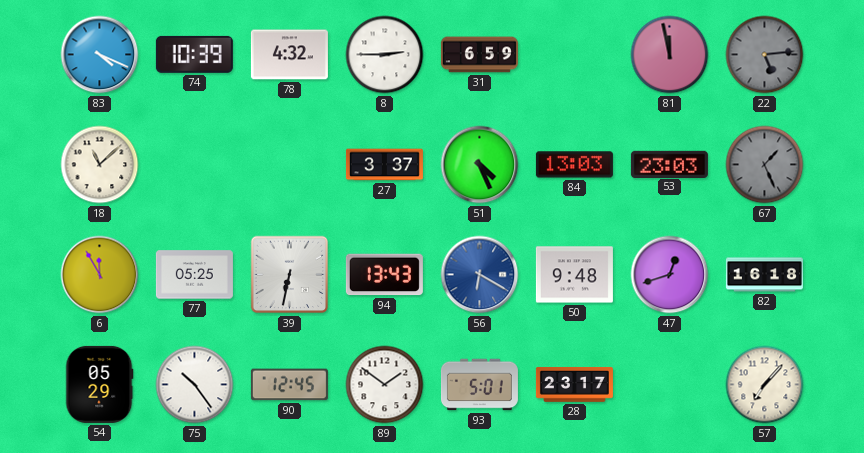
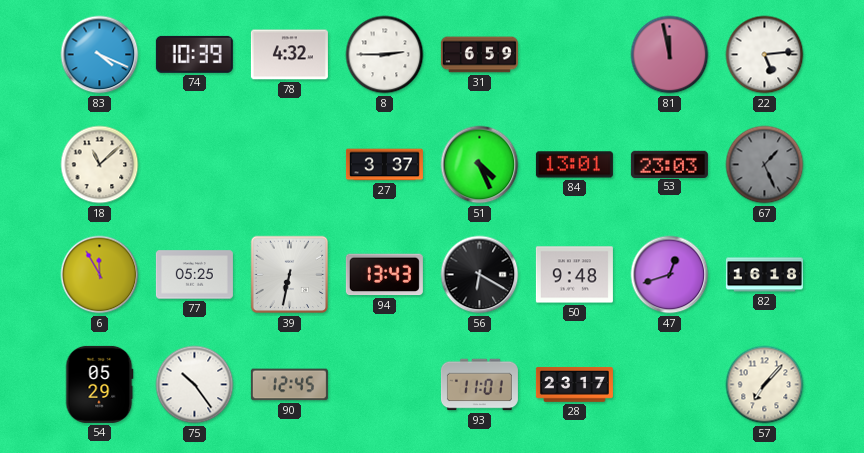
22 dial: grey -> white
84: 13:03 -> 13:01
56 dial: blue -> black
89: 1:51 -> none
93: 5:01 -> 11:01
